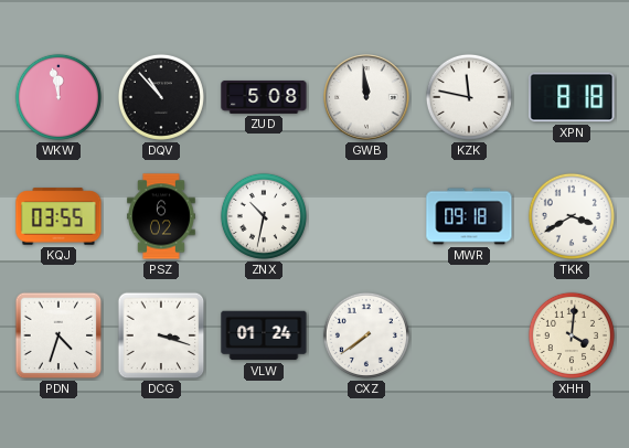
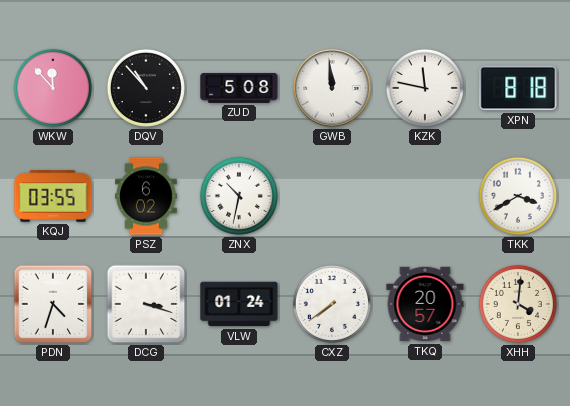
WKW: 11:58 -> 11:53
MWR: 09:18 -> none
TKQ: none -> 20:57
